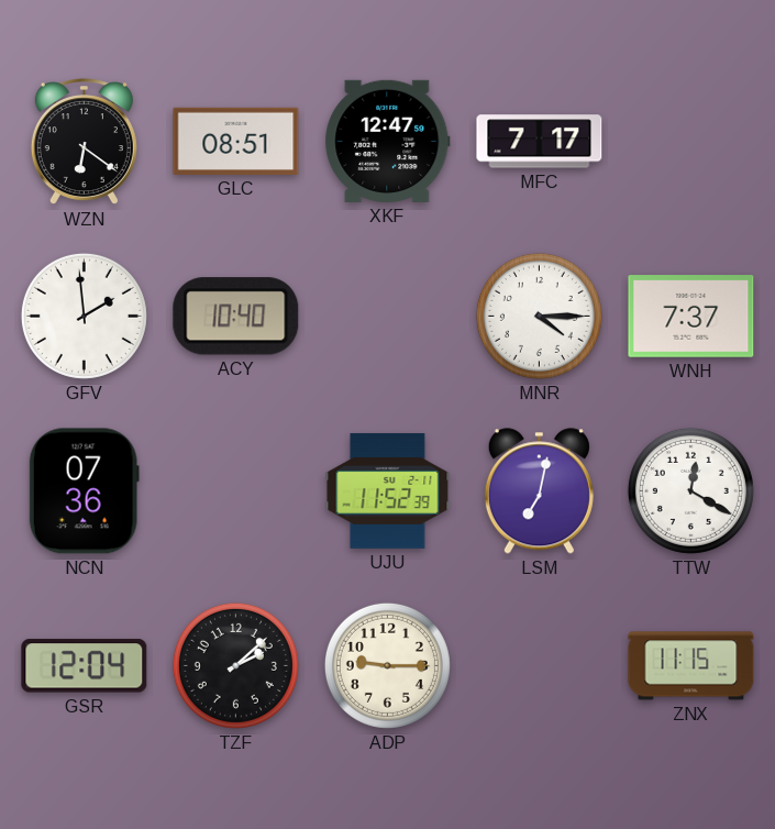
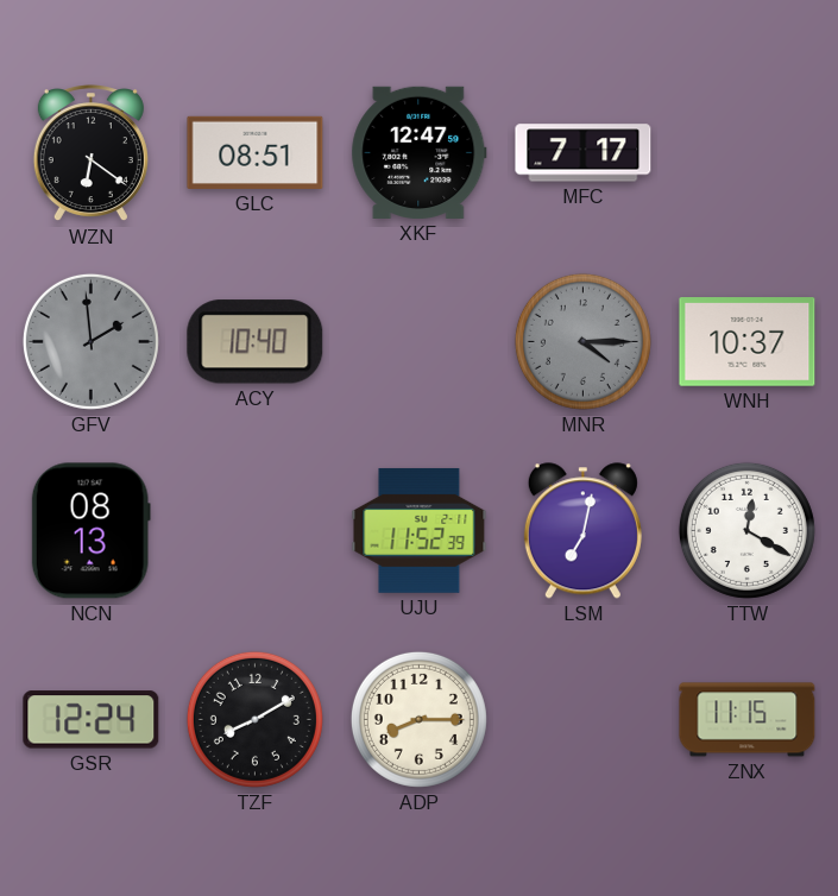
GFV dial: white -> grey
MNR dial: white -> grey
WNH: 7:37 -> 10:37
NCN: 07:36 -> 08:13
GSR: 12:04 -> 12:24
TZF: 2:08 -> 8:10
ADP: 9:15 -> 8:15
